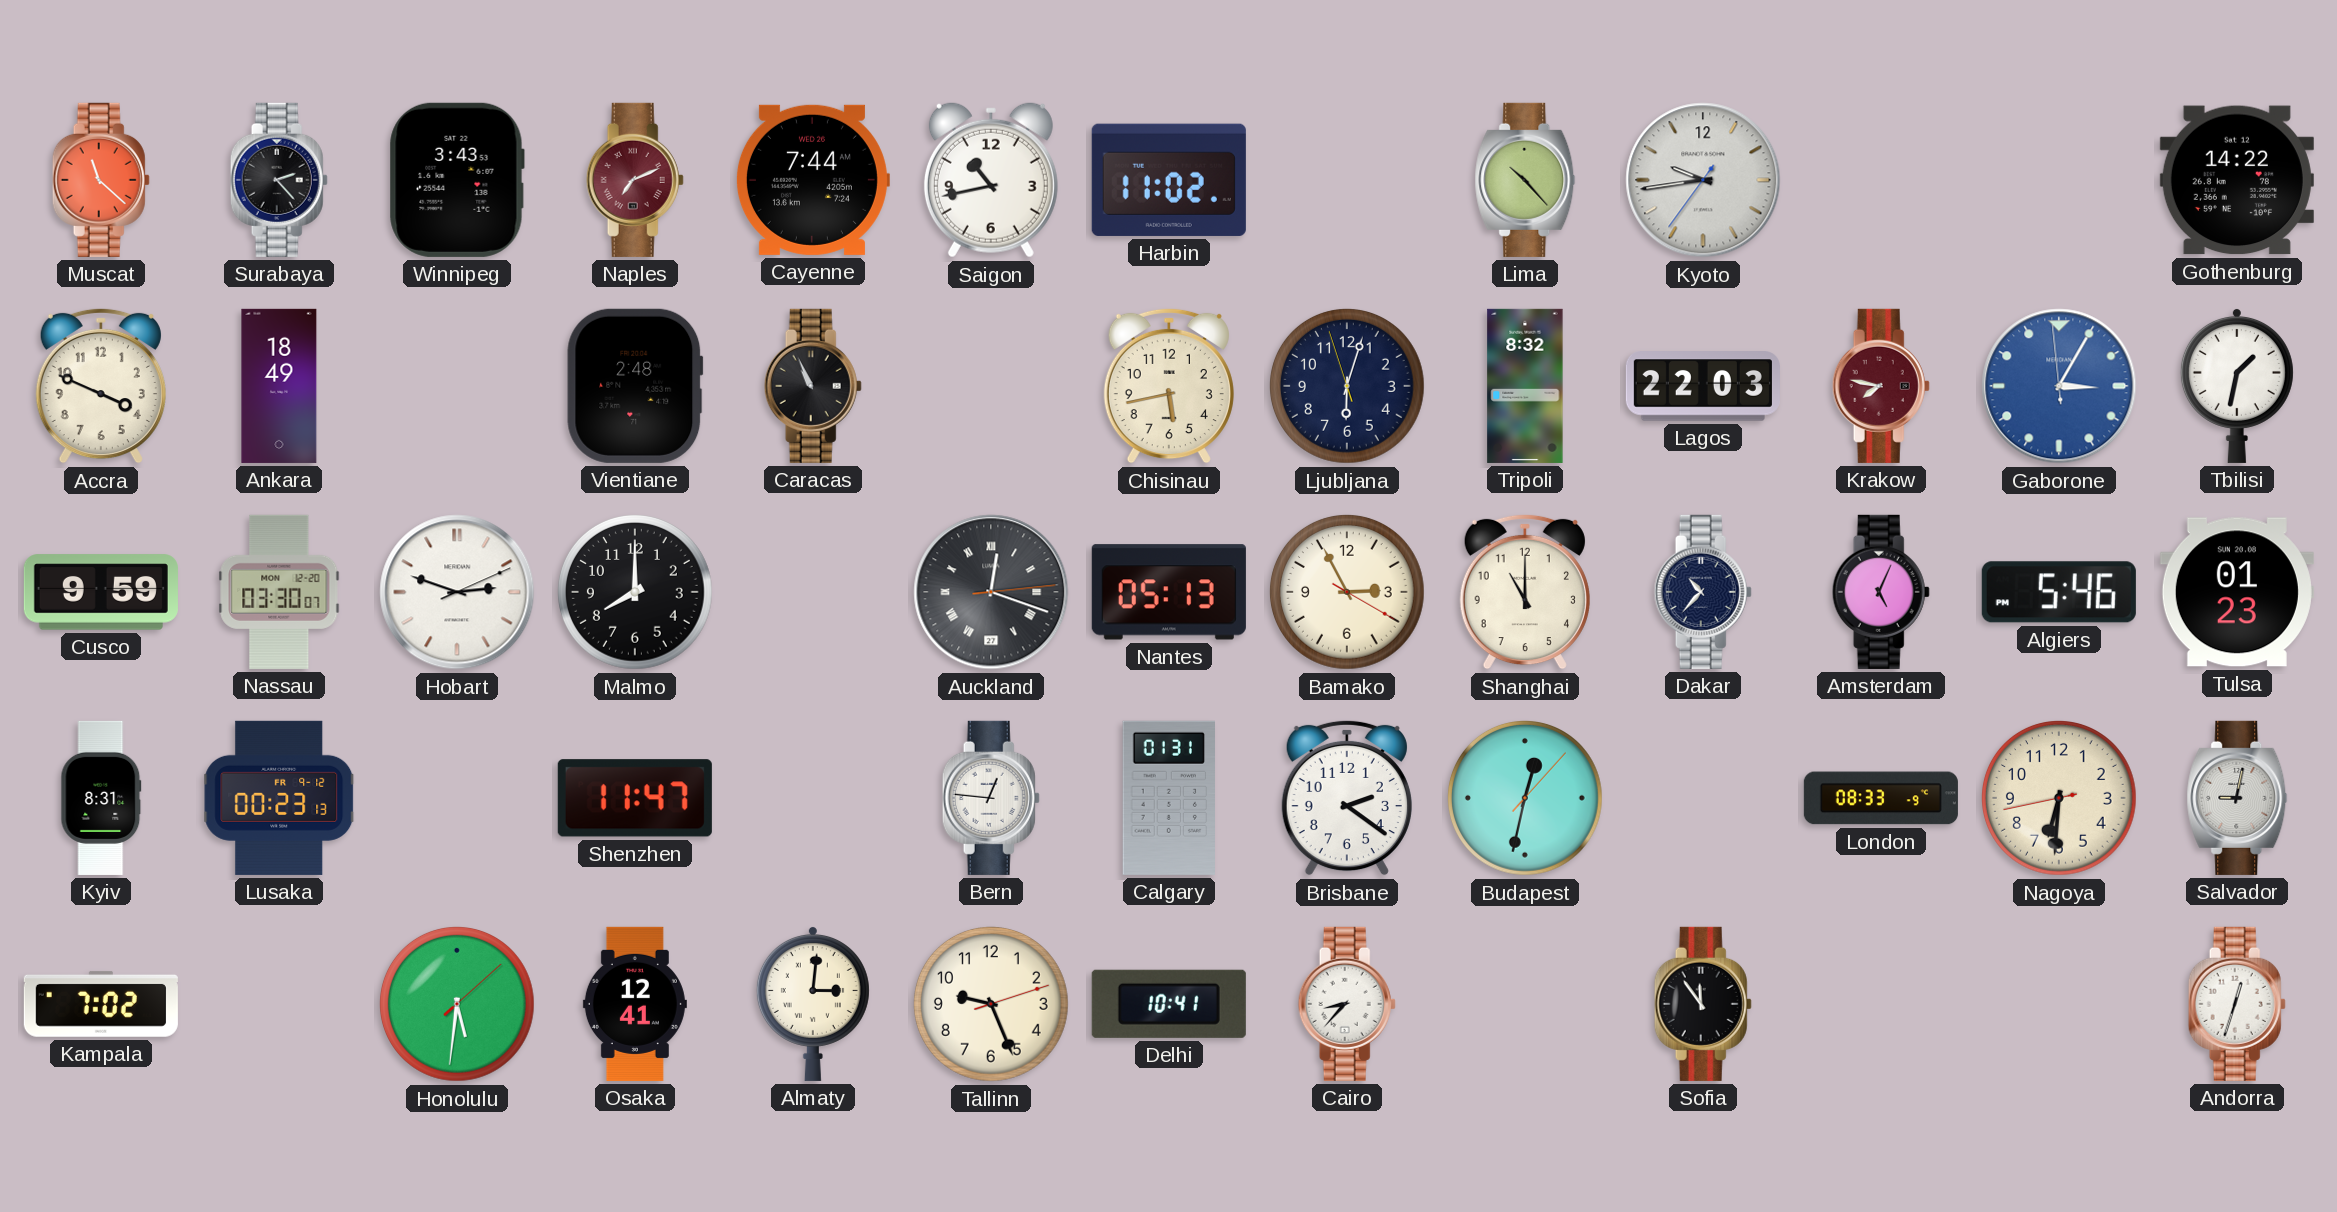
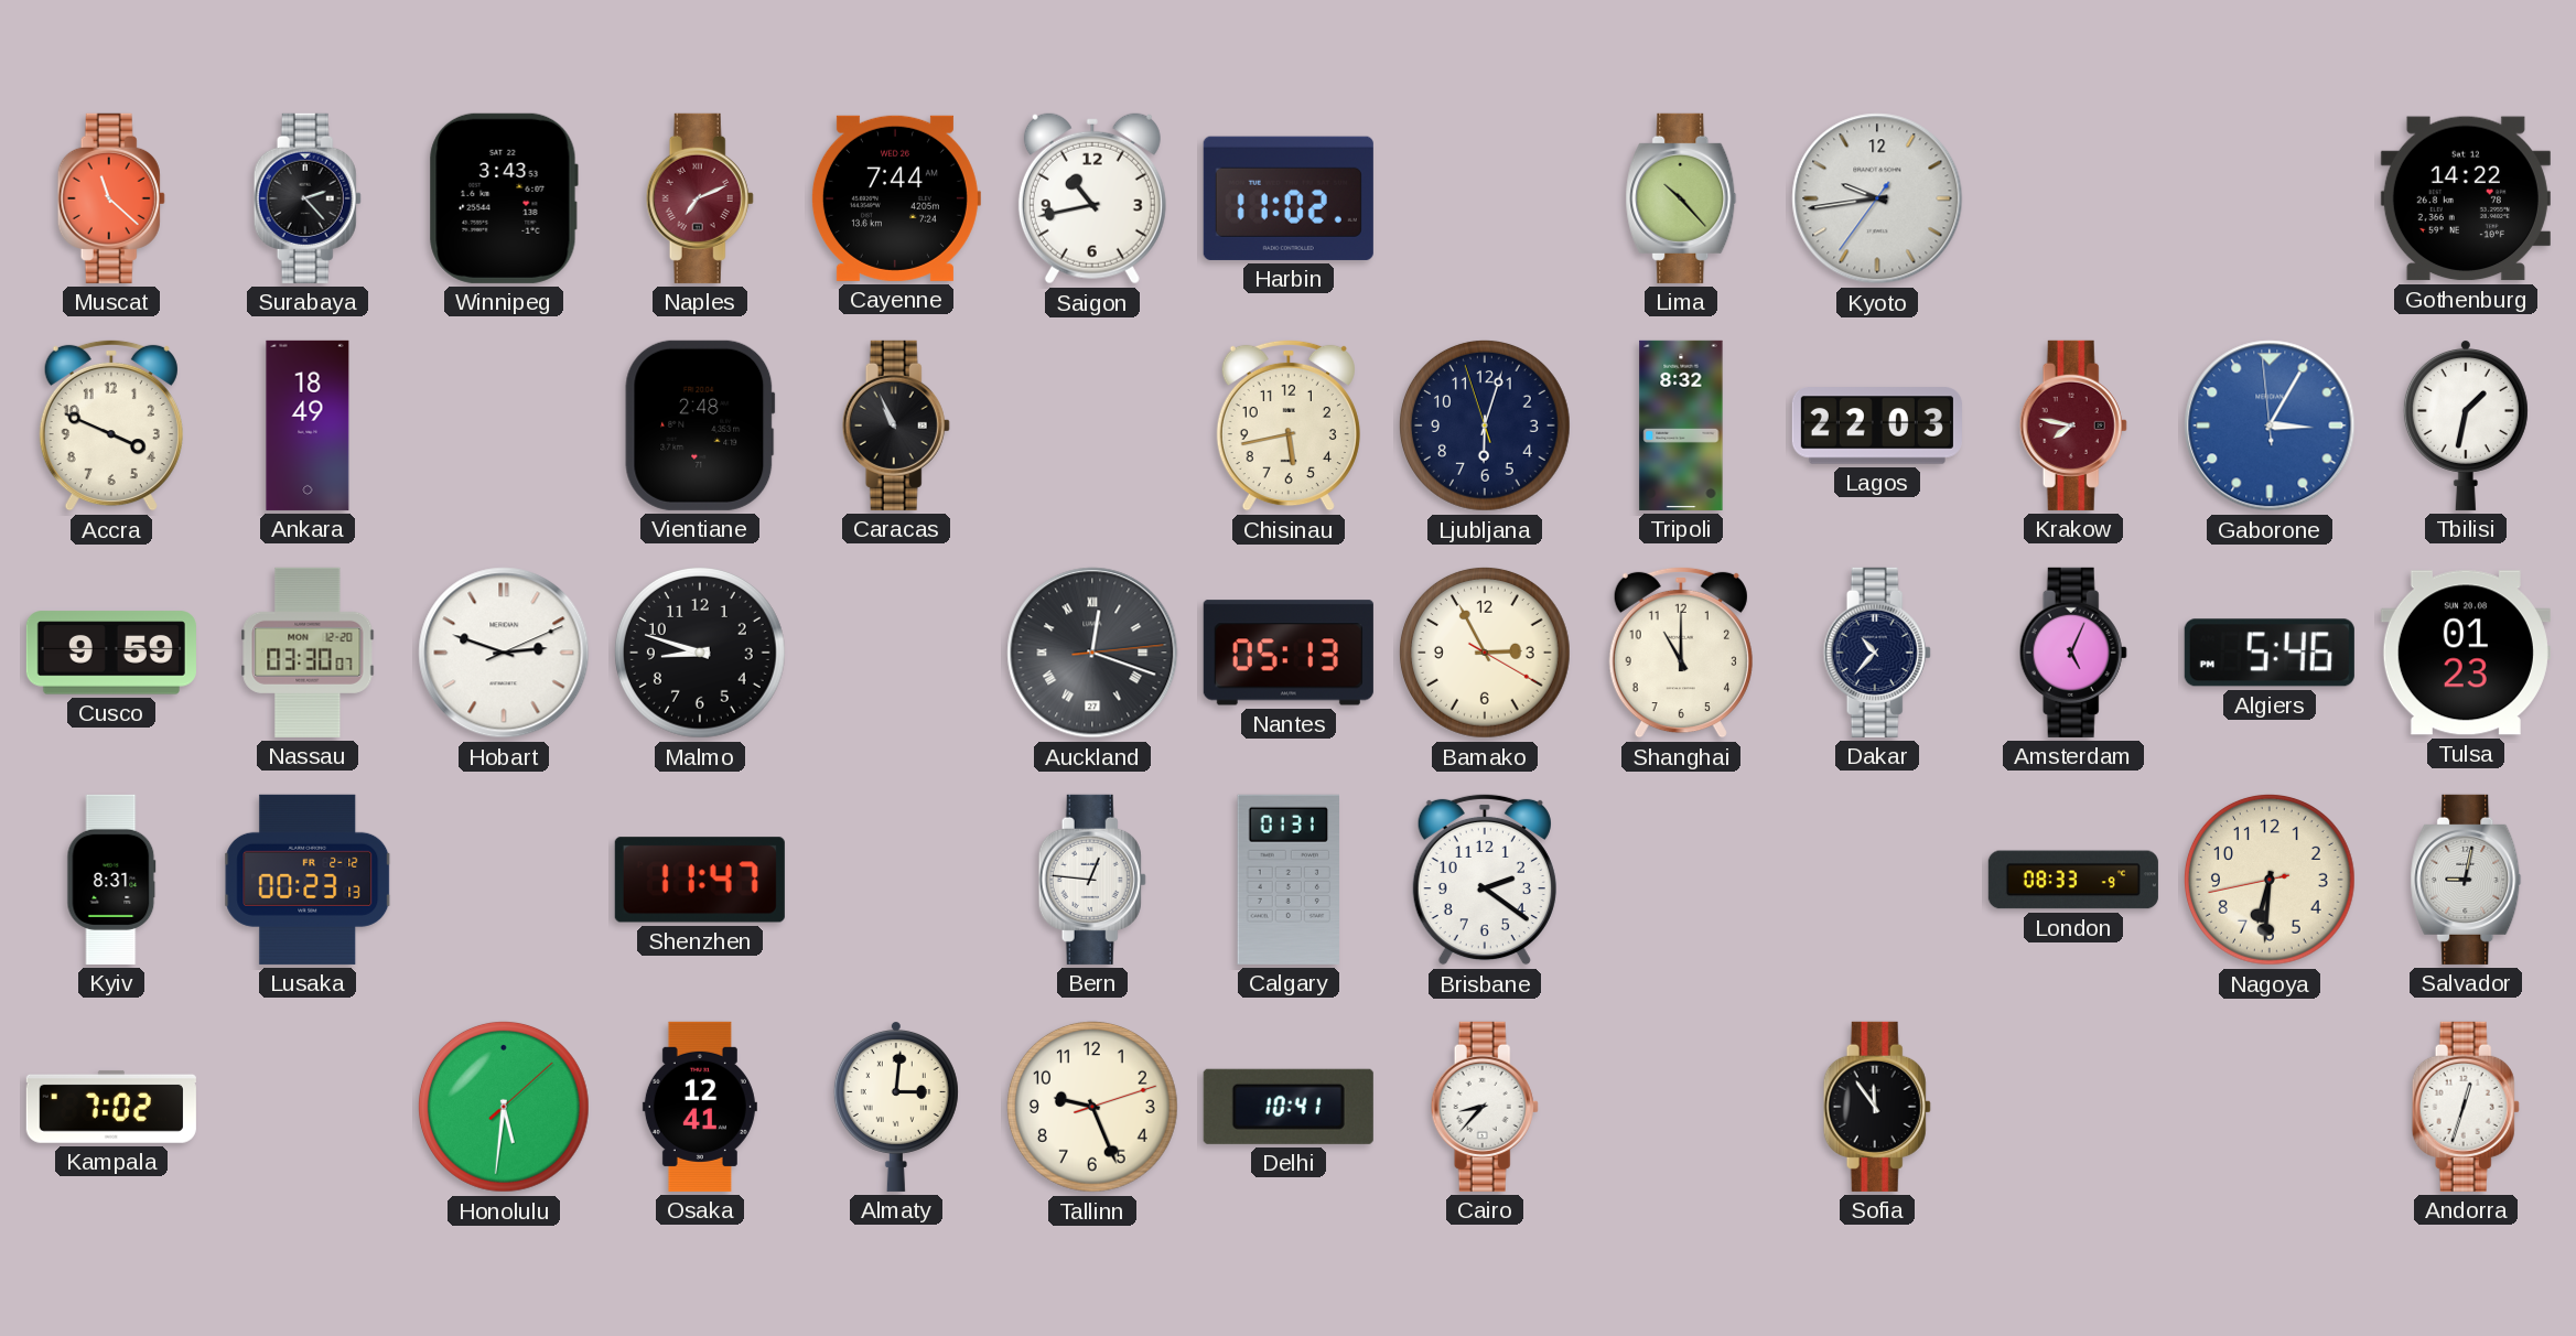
Malmo: 8:00 -> 8:48
Lusaka date: FR 9-12 -> FR 2-12
Budapest: 12:32 -> none
